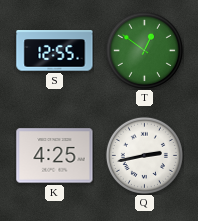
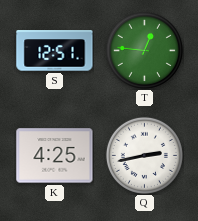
S: 12:55 -> 12:51
T: 12:51 -> 12:46
